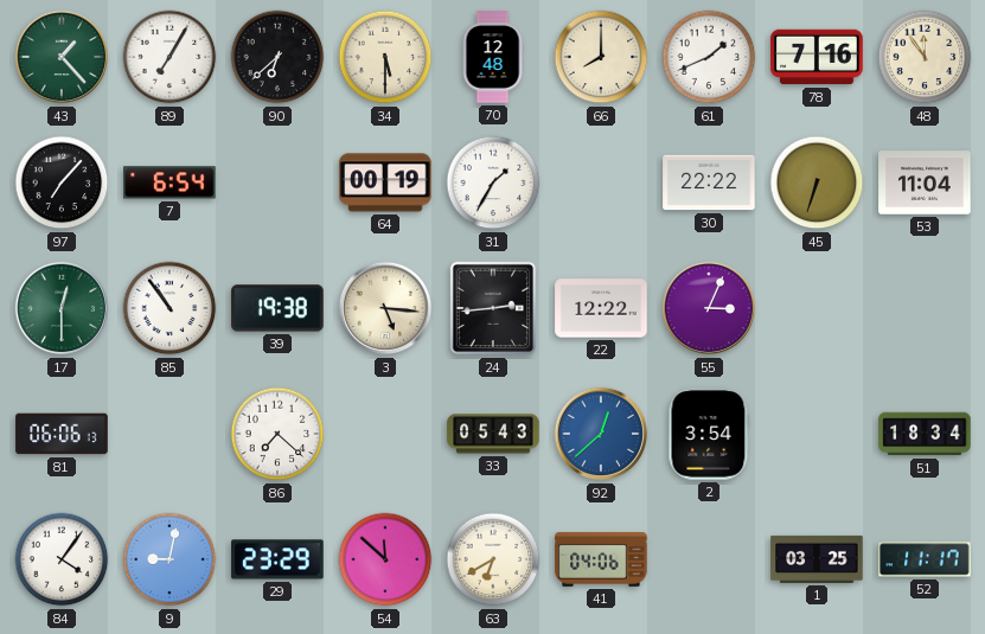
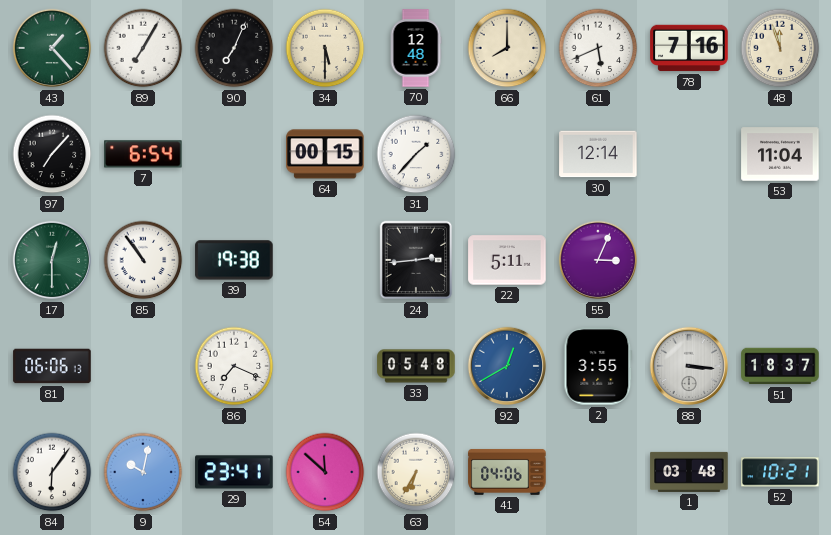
90: 6:38 -> 7:04
61: 1:41 -> 5:41
48: 11:54 -> 11:57
64: 00:19 -> 00:15
31: 1:35 -> 1:37
30: 22:22 -> 12:14
45: 6:33 -> none
3: 5:16 -> none
22: 12:22 -> 5:11
86: 7:22 -> 7:19
33: 05:43 -> 05:48
92: 12:38 -> 12:40
2: 3:54 -> 3:55
88: none -> 3:16
51: 18:34 -> 18:37
84: 4:06 -> 6:06
9: 9:02 -> 10:02
29: 23:29 -> 23:41
63: 6:40 -> 6:35
1: 03:25 -> 03:48
52: 11:17 -> 10:21
